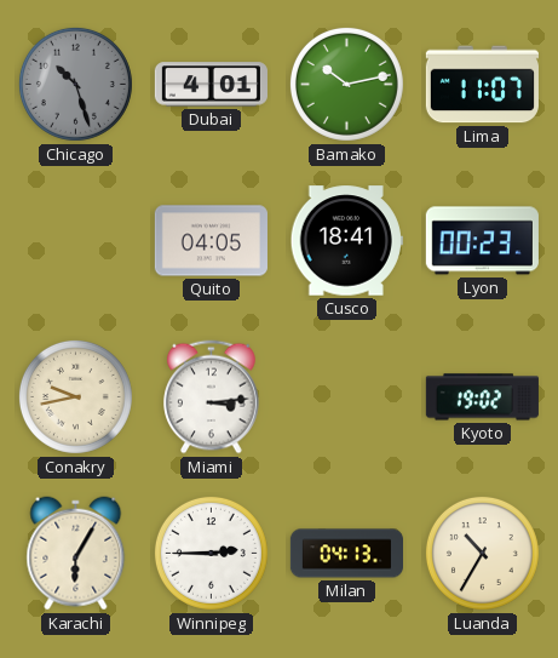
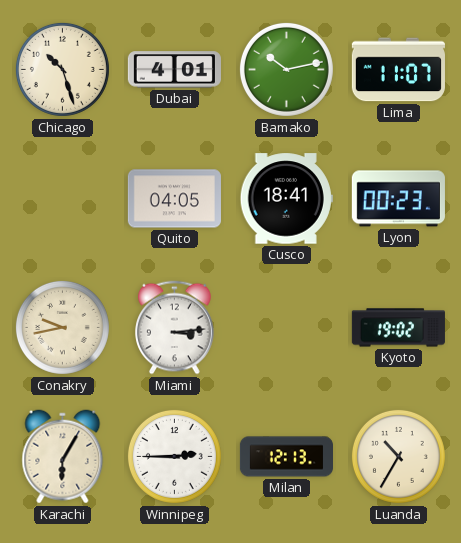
Chicago dial: grey -> cream
Milan: 04:13 -> 12:13
